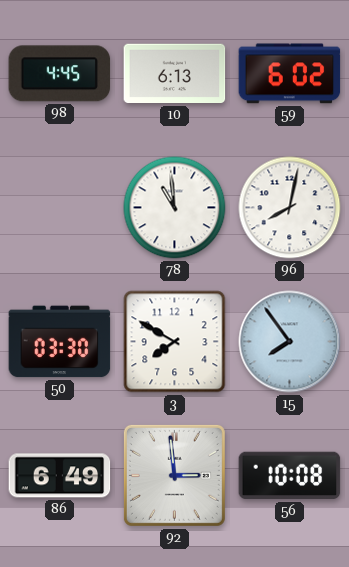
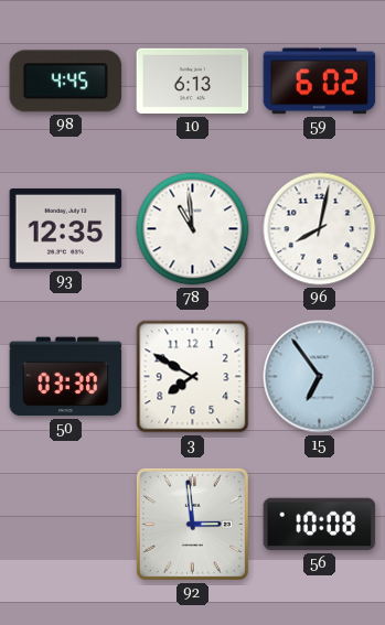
93: none -> 12:35
15: 7:54 -> 6:54
86: 6:49 -> none
